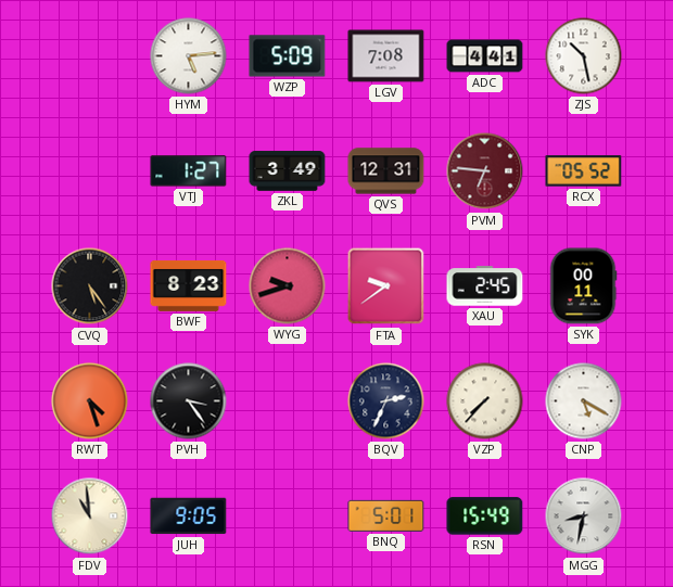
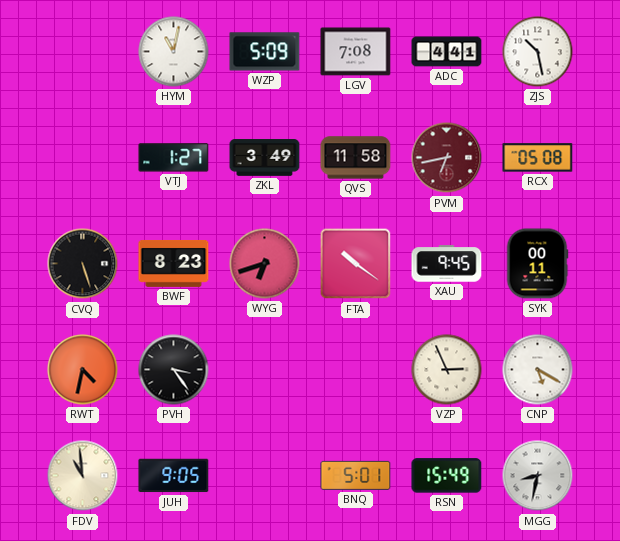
HYM: 5:14 -> 11:02
QVS: 12:31 -> 11:58
PVM: 6:46 -> 6:43
RCX: 05:52 -> 05:08
CVQ: 5:24 -> 5:27
WYG: 9:42 -> 6:42
FTA: 9:39 -> 10:21
XAU: 2:45 -> 9:45
RWT: 4:27 -> 4:32
BQV: 2:34 -> none
VZP: 7:37 -> 2:56
